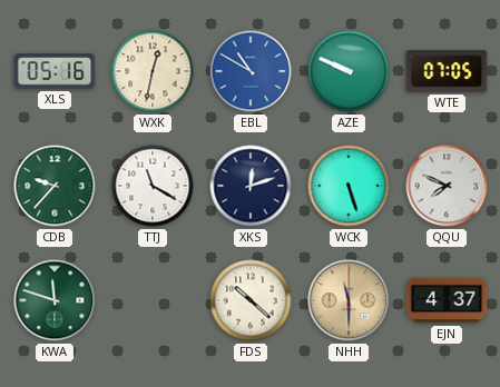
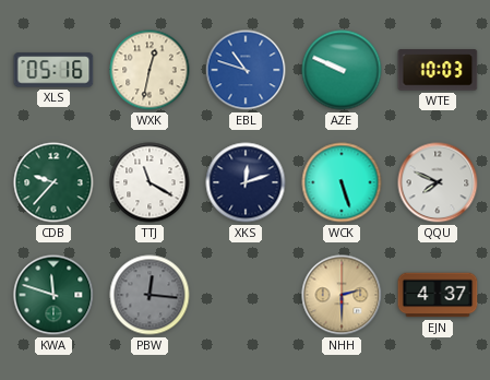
EBL: 10:50 -> 10:48
WTE: 07:05 -> 10:03
PBW: none -> 12:16
FDS: 10:22 -> none
NHH: 11:30 -> 2:30
